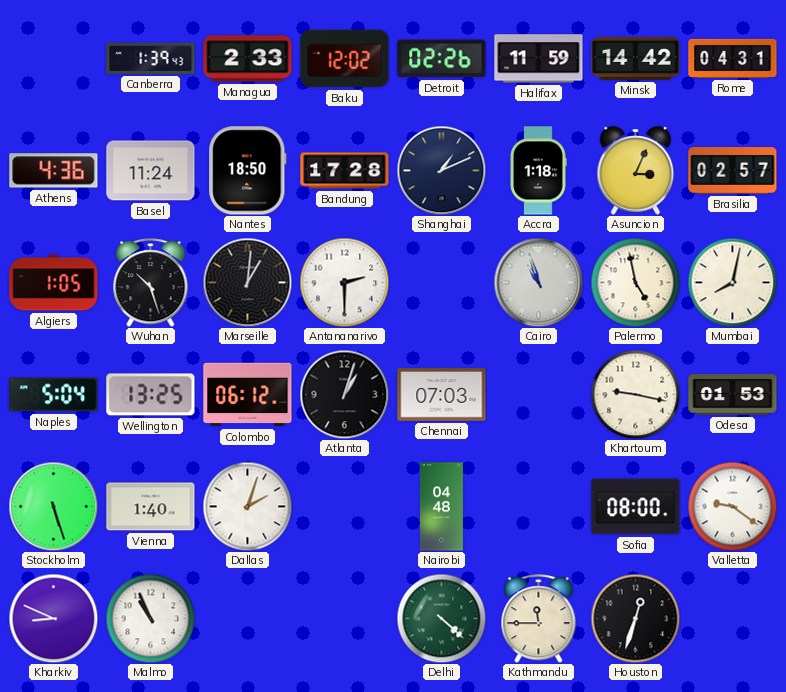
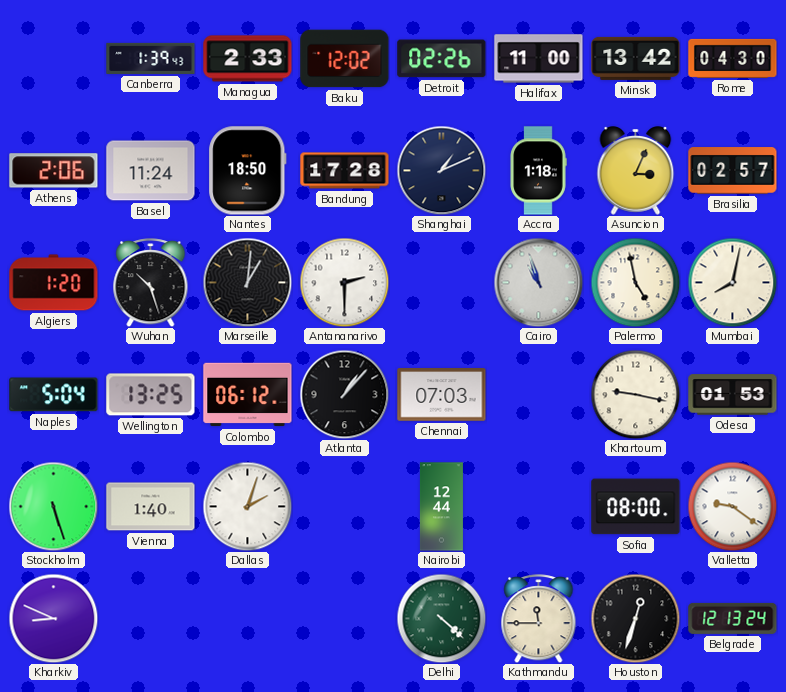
Halifax: 11:59 -> 11:00
Minsk: 14:42 -> 13:42
Rome: 04:31 -> 04:30
Athens: 4:36 -> 2:06
Algiers: 1:05 -> 1:20
Atlanta: 1:03 -> 1:07
Nairobi: 04:48 -> 12:44
Malmo: 10:56 -> none
Belgrade: none -> 12:13
